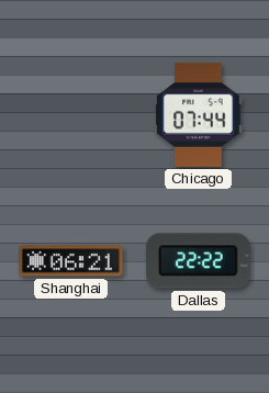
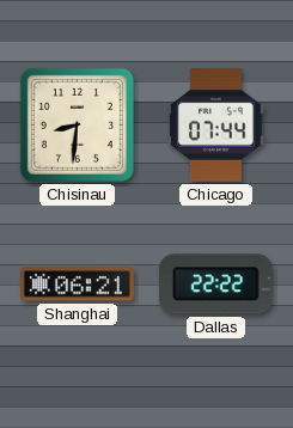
Chisinau: none -> 8:31
